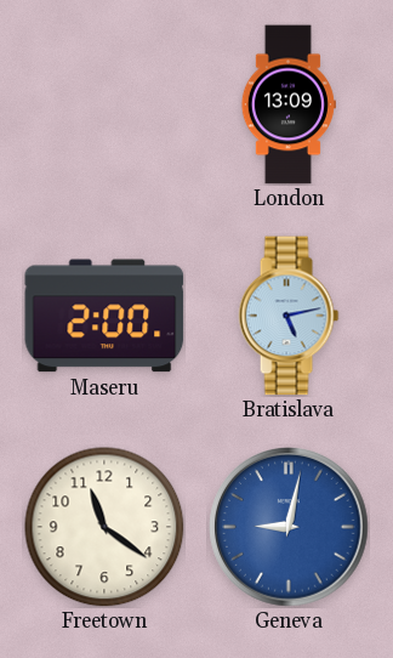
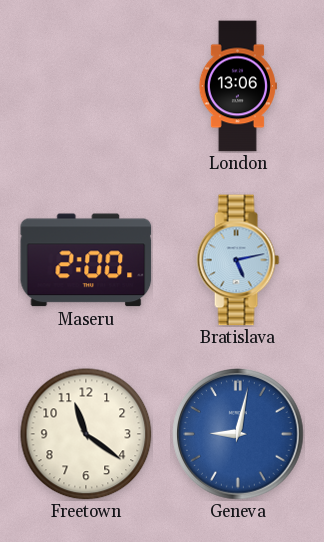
London: 13:09 -> 13:06
